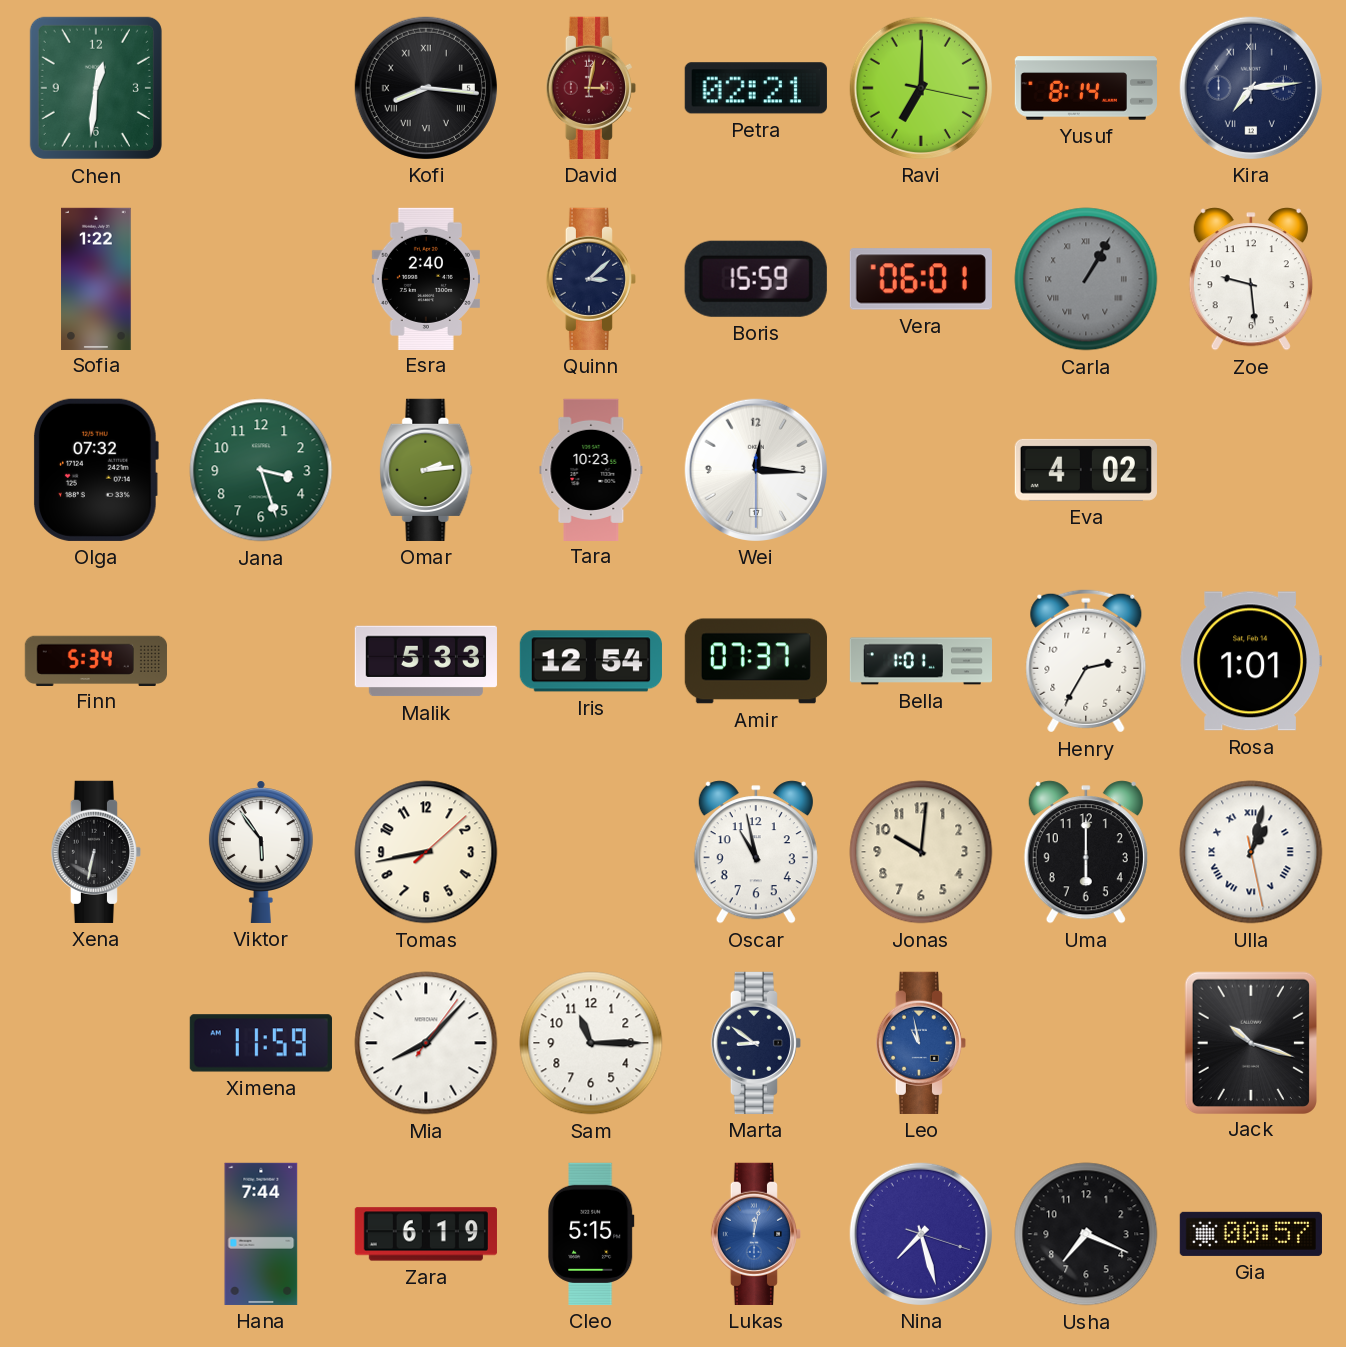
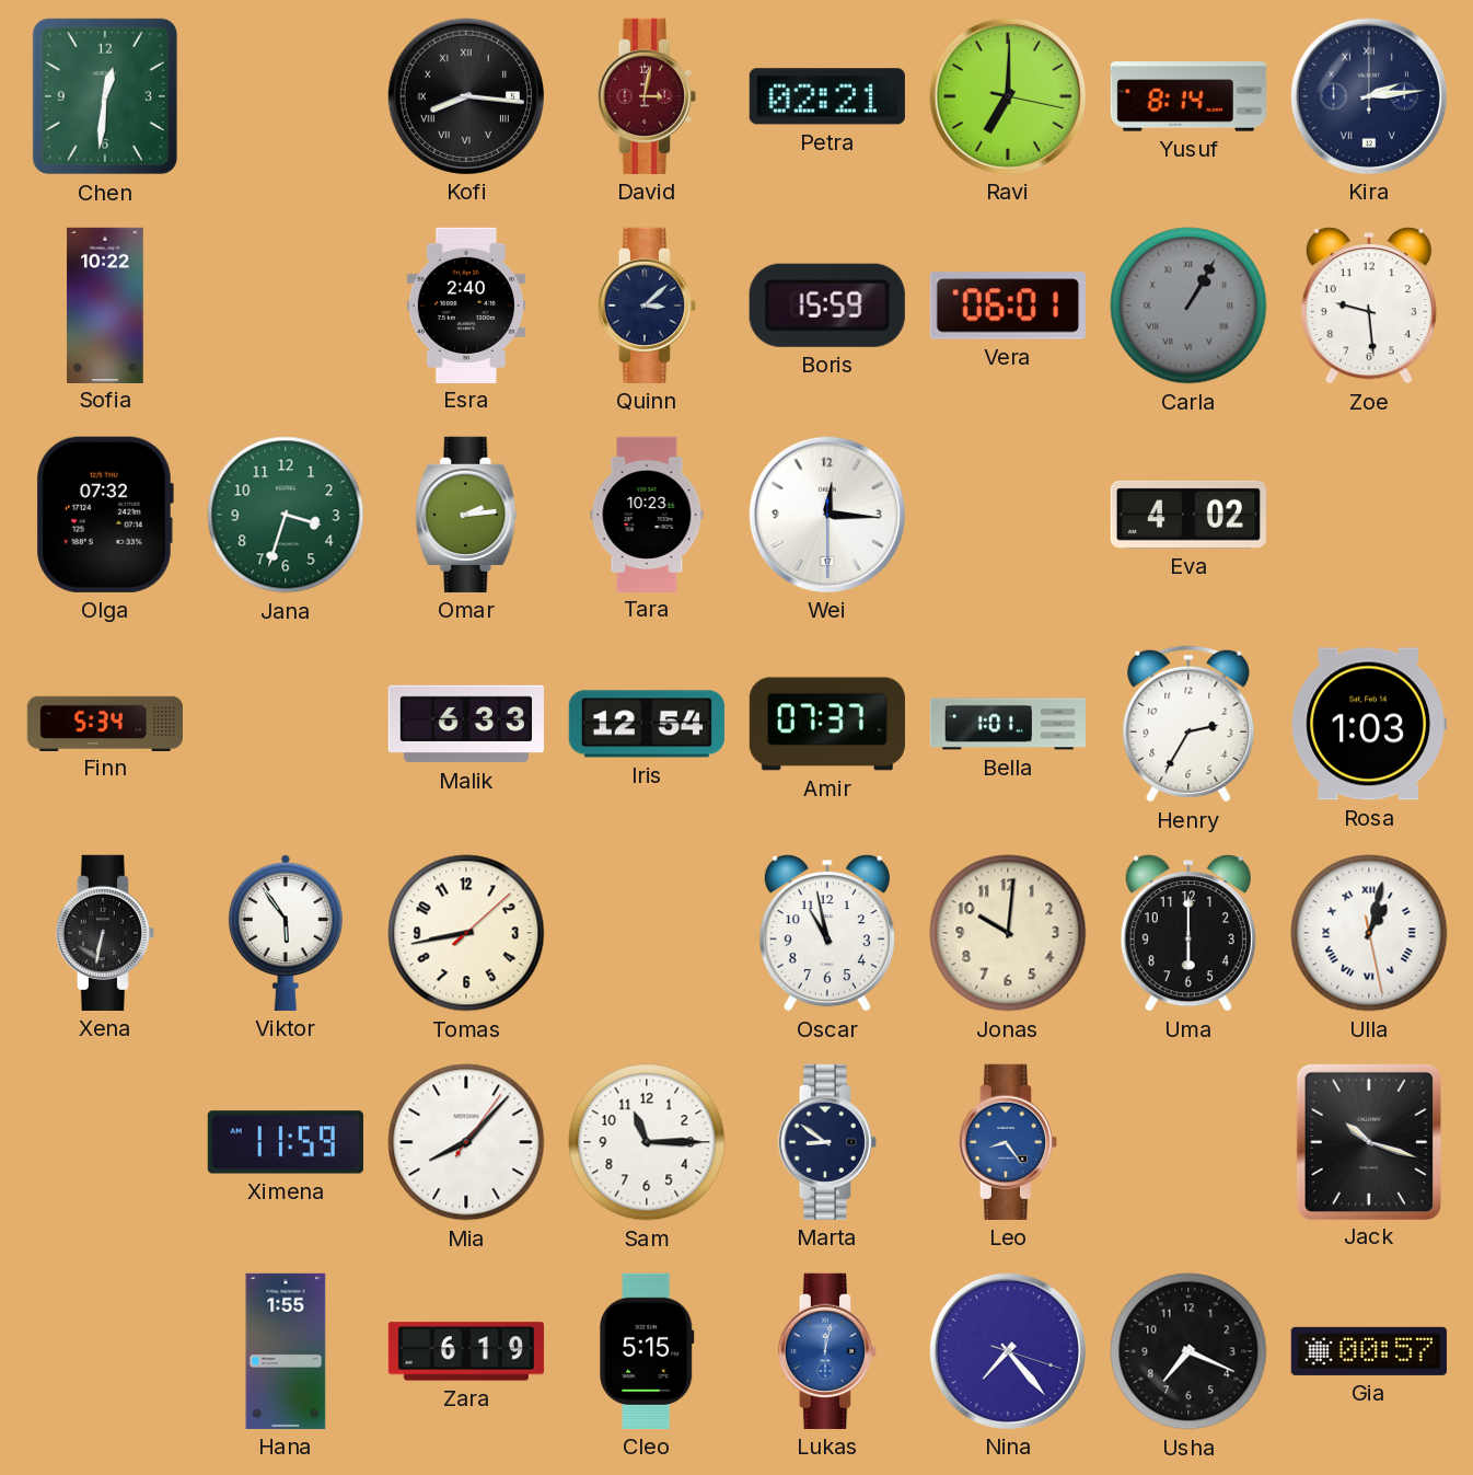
Kira: 7:14 -> 2:14
Sofia: 1:22 -> 10:22
Jana: 3:27 -> 3:33
Malik: 5:33 -> 6:33
Rosa: 1:01 -> 1:03
Leo: 10:58 -> 8:24
Hana: 7:44 -> 1:55
Nina: 7:27 -> 7:23
